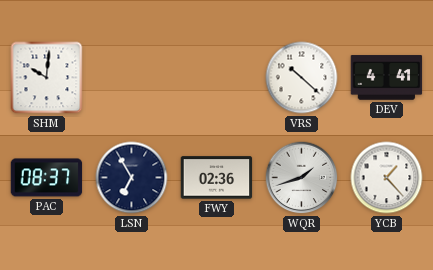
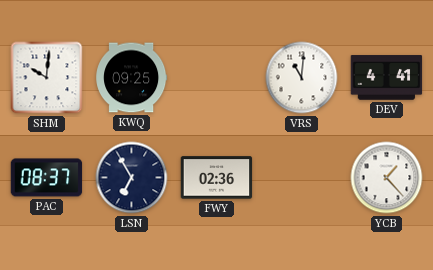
KWQ: none -> 09:25
VRS: 10:22 -> 11:01
WQR: 1:42 -> none
